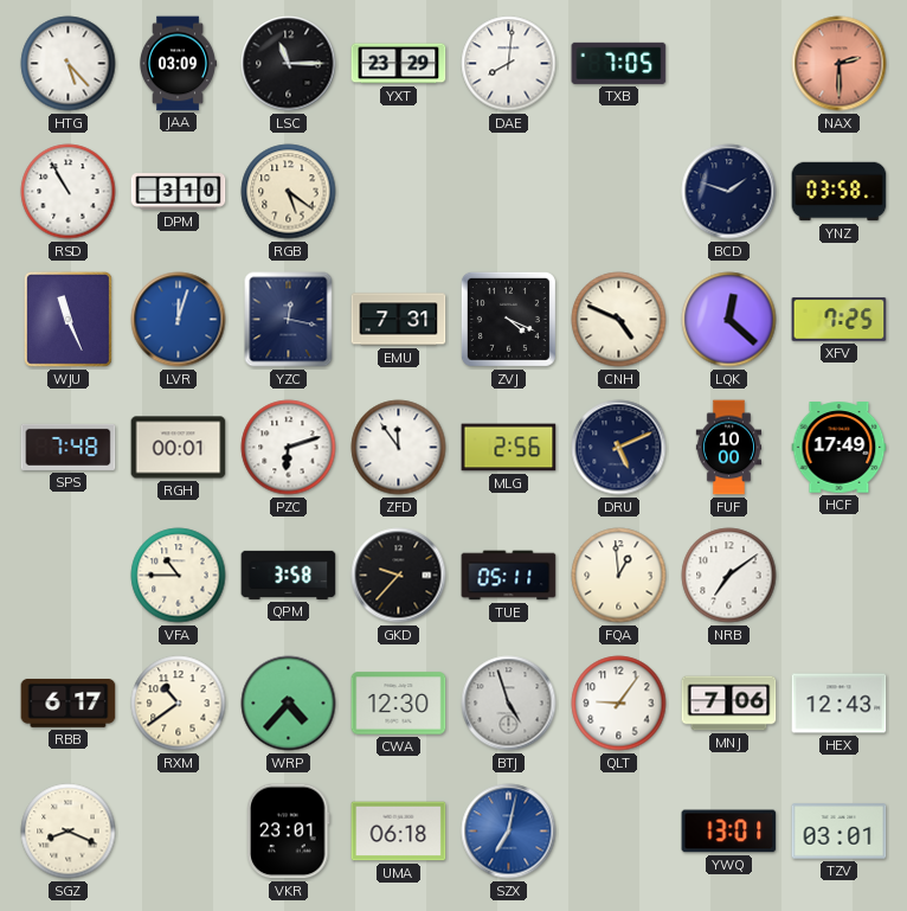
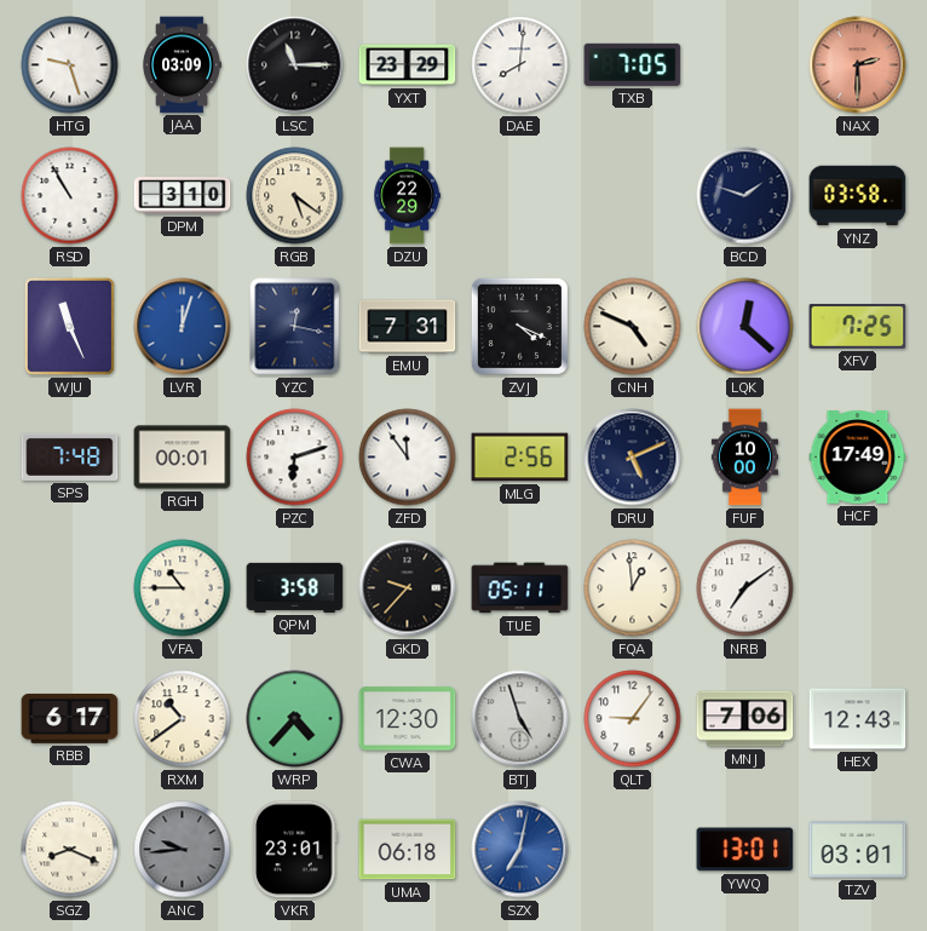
HTG: 5:23 -> 9:27
DZU: none -> 22:29
ANC: none -> 9:44
